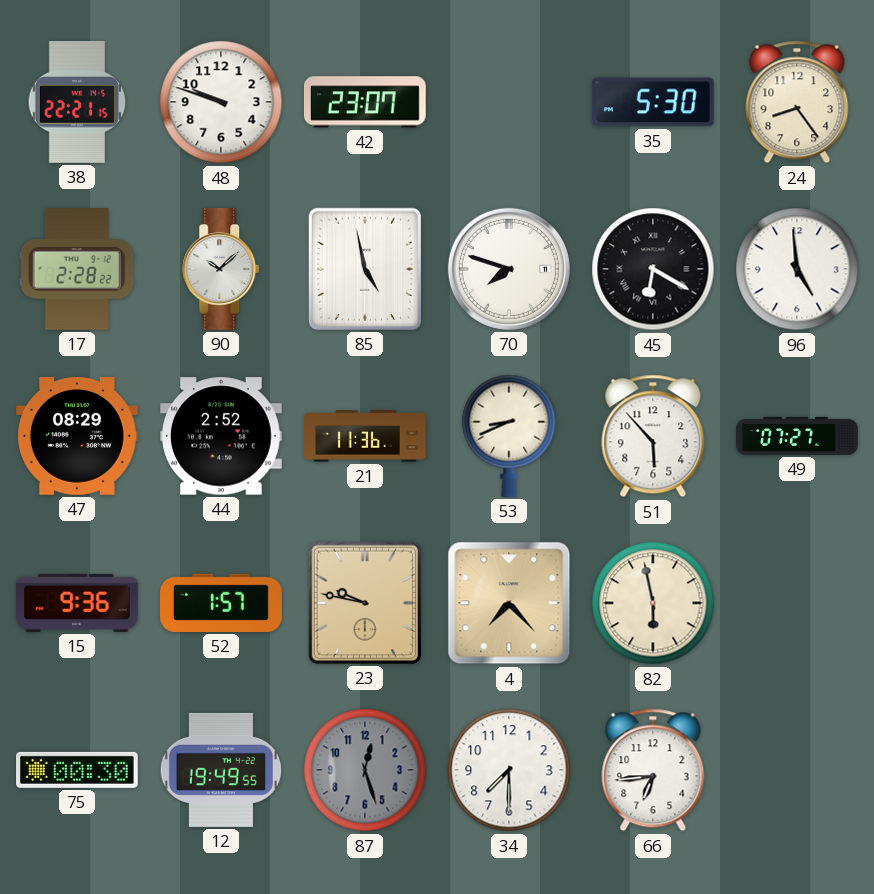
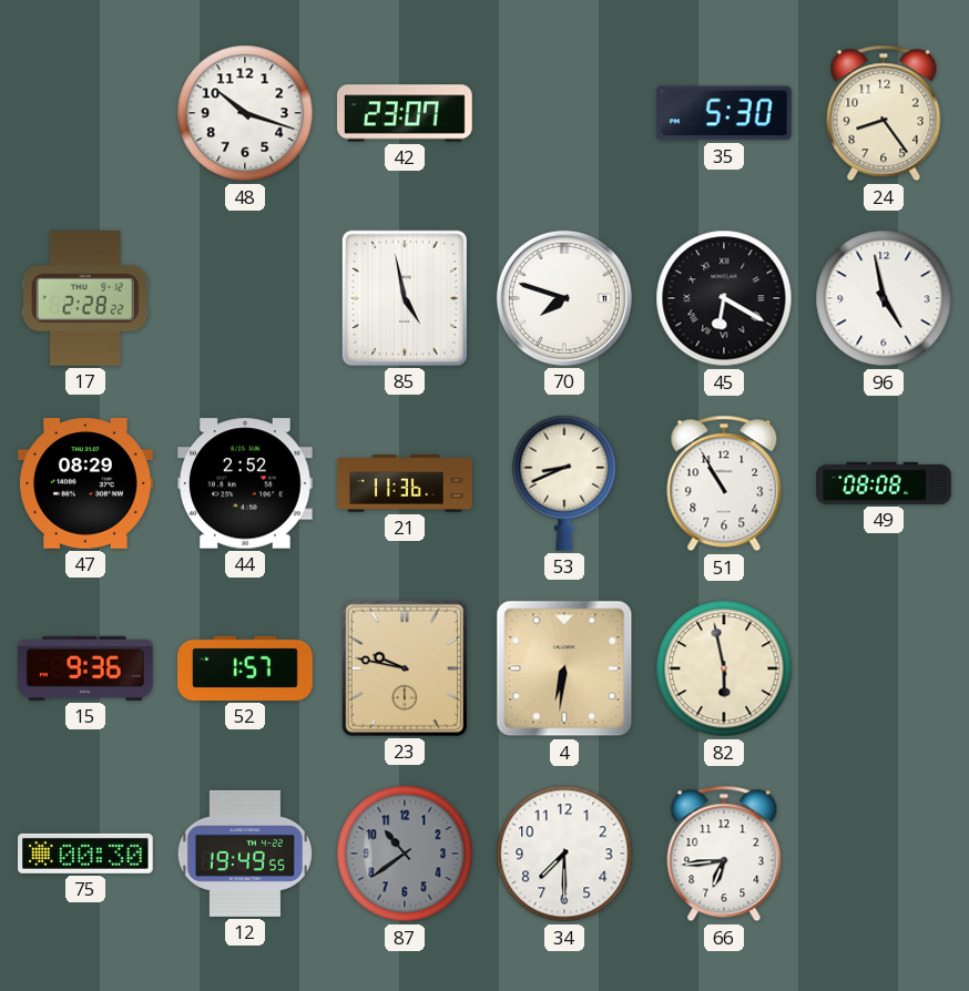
38: 22:21 -> none
48: 9:48 -> 10:18
90: 10:08 -> none
96: 4:59 -> 4:58
51: 5:53 -> 10:55
49: 07:27 -> 08:08
4: 7:23 -> 6:31
87: 12:27 -> 10:39
